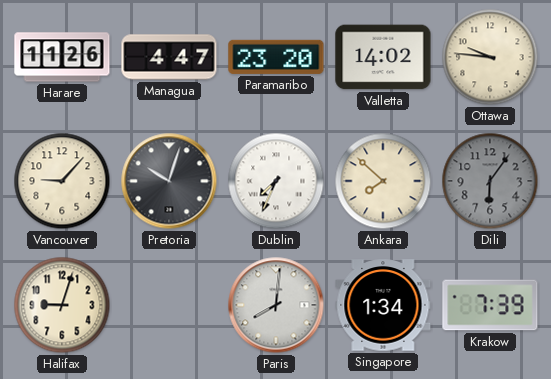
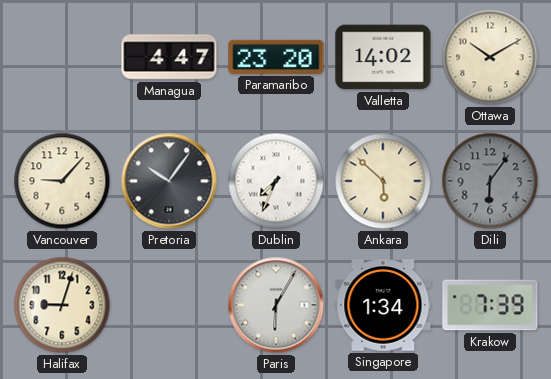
Harare: 11:26 -> none
Ottawa: 9:46 -> 10:10
Pretoria: 10:03 -> 10:06
Ankara: 7:52 -> 5:52
Paris: 8:01 -> 6:05
